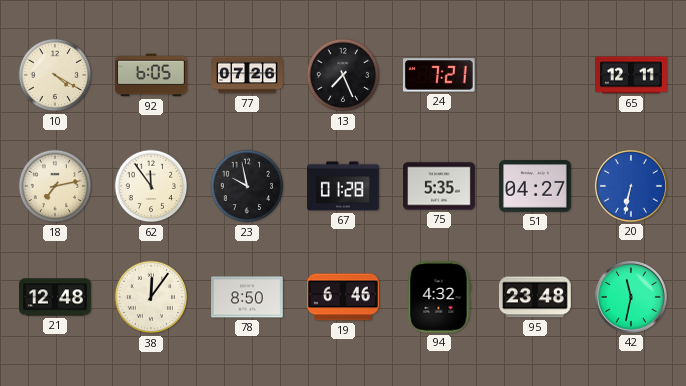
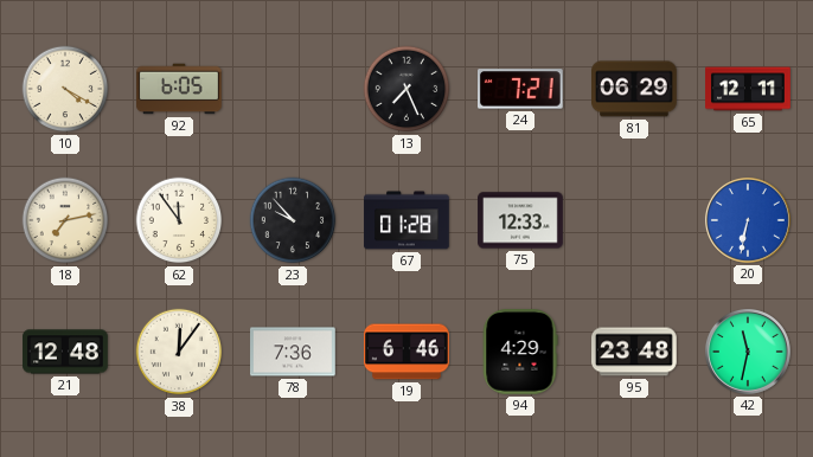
77: 07:26 -> none
81: none -> 06:29
23: 9:58 -> 9:53
75: 5:35 -> 12:33
51: 04:27 -> none
78: 8:50 -> 7:36
94: 4:32 -> 4:29
